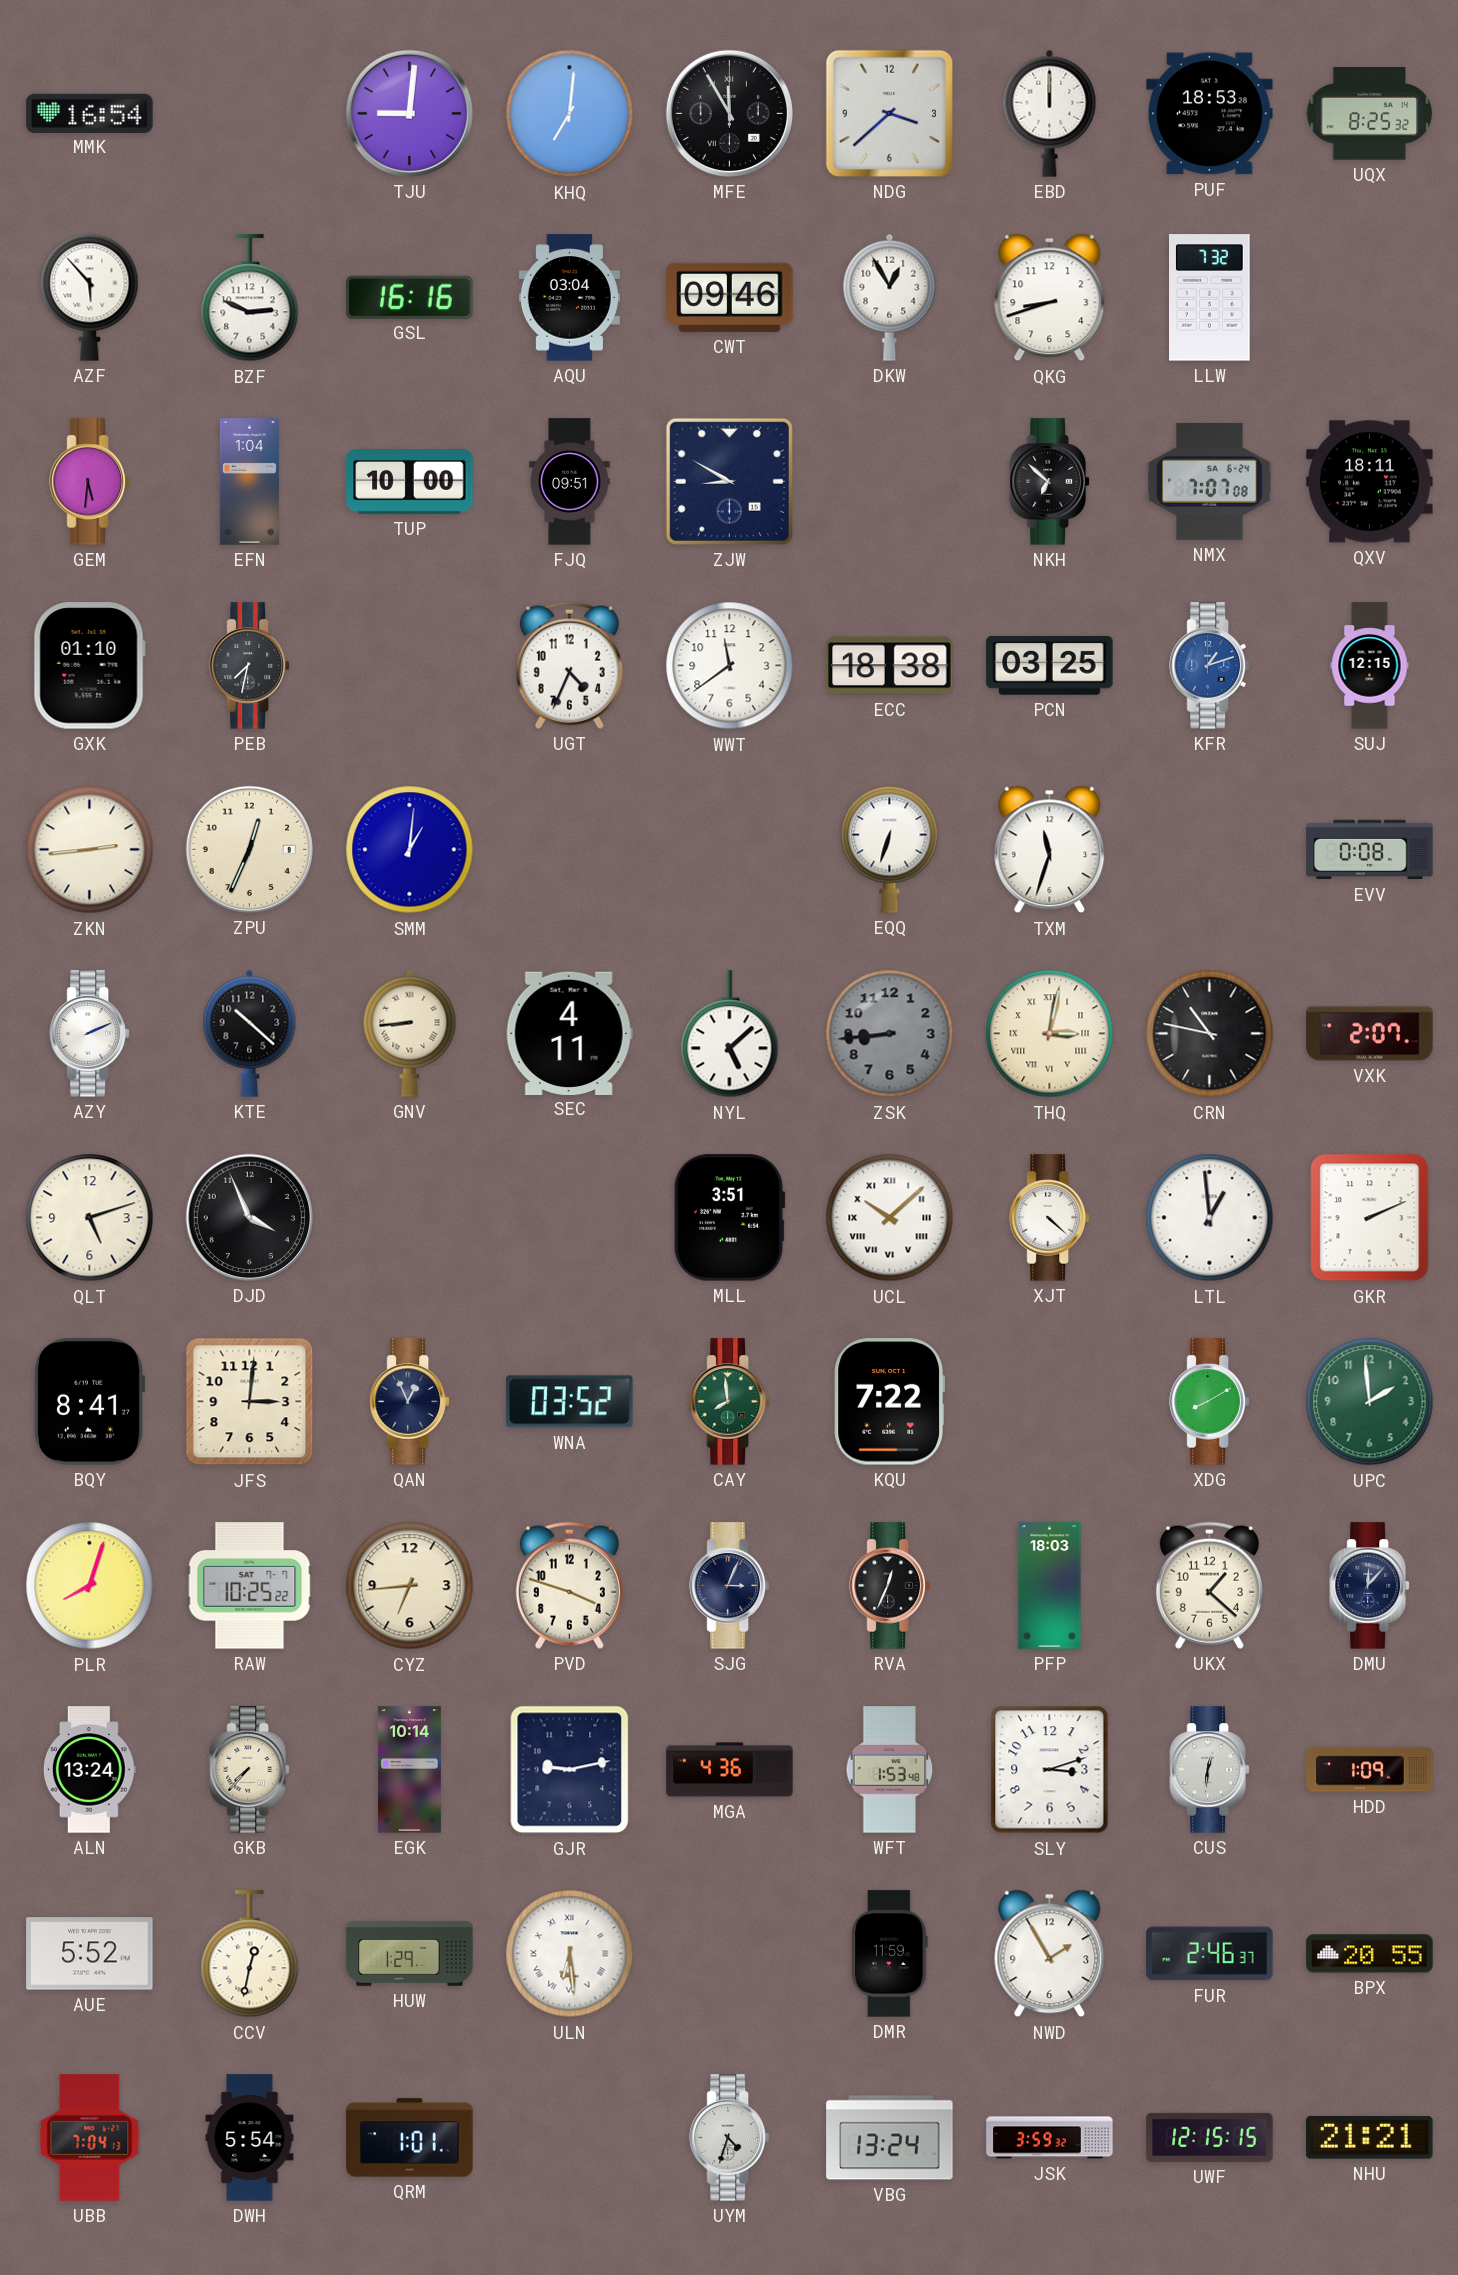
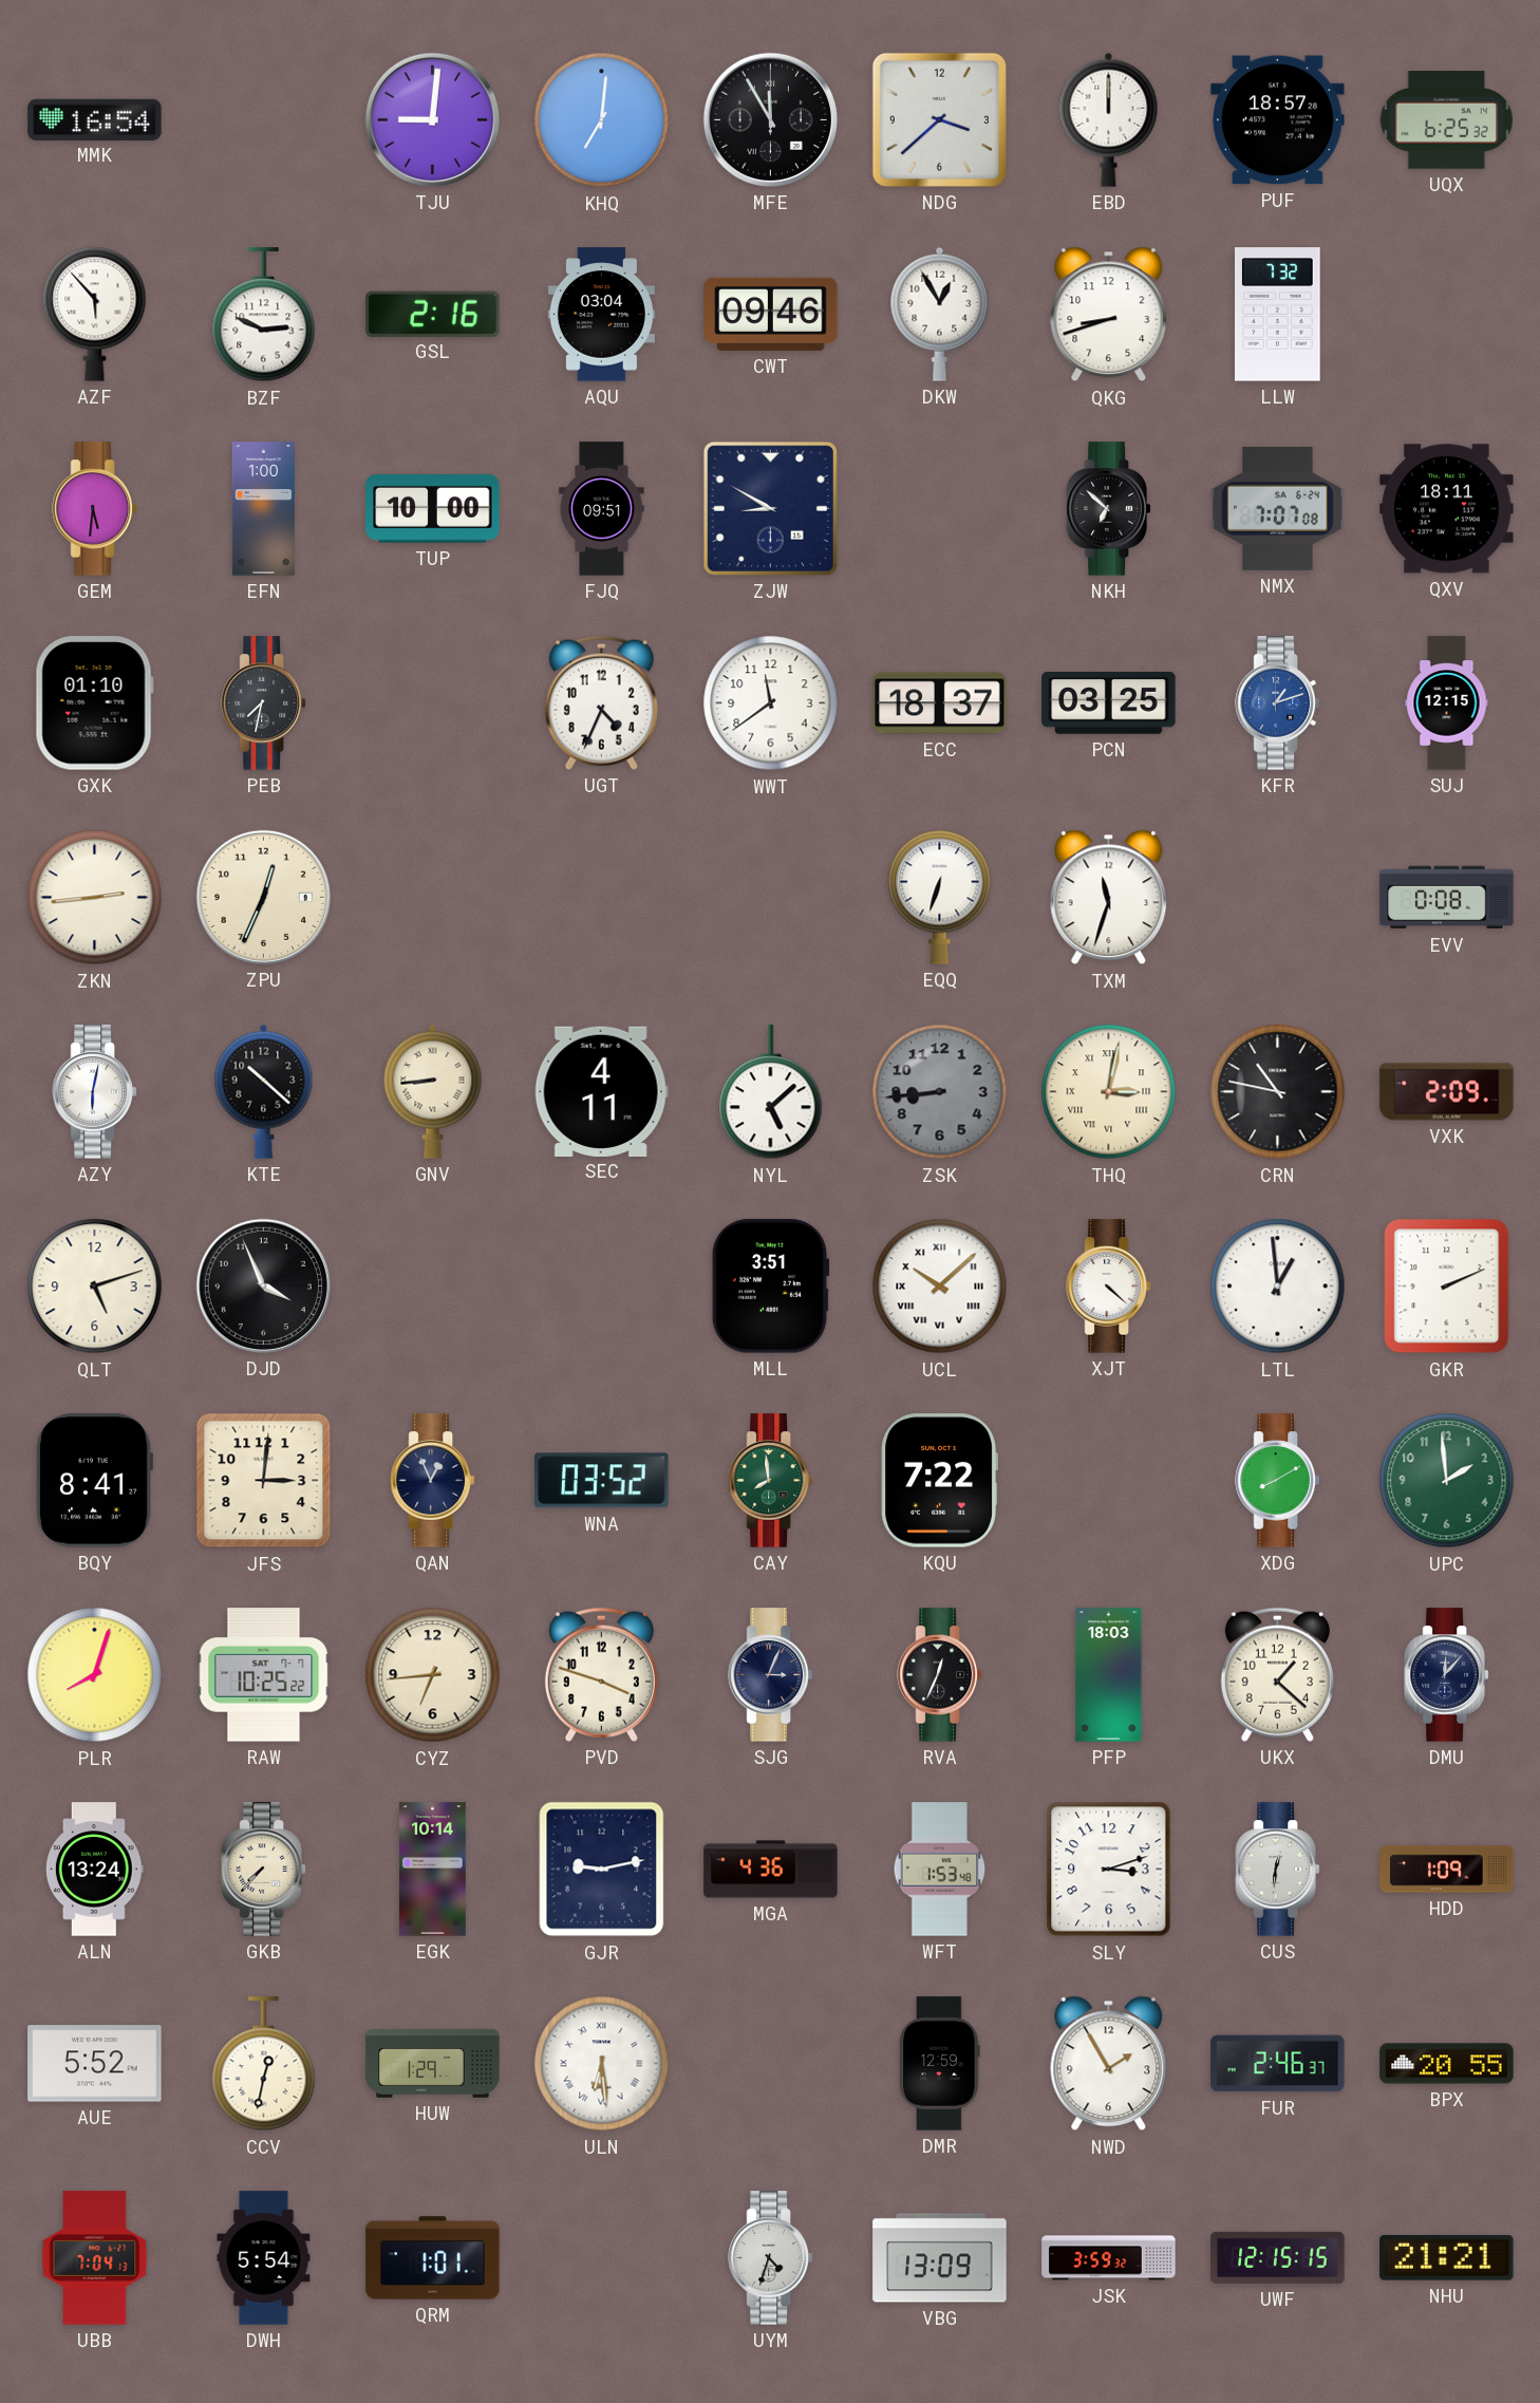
PUF: 18:53 -> 18:57
UQX: 8:25 -> 6:25
GSL: 16:16 -> 2:16
EFN: 1:04 -> 1:00
ECC: 18:38 -> 18:37
SMM: 1:01 -> none
AZY: 2:11 -> 6:02
VXK: 2:07 -> 2:09
DMR: 11:59 -> 12:59
VBG: 13:24 -> 13:09
